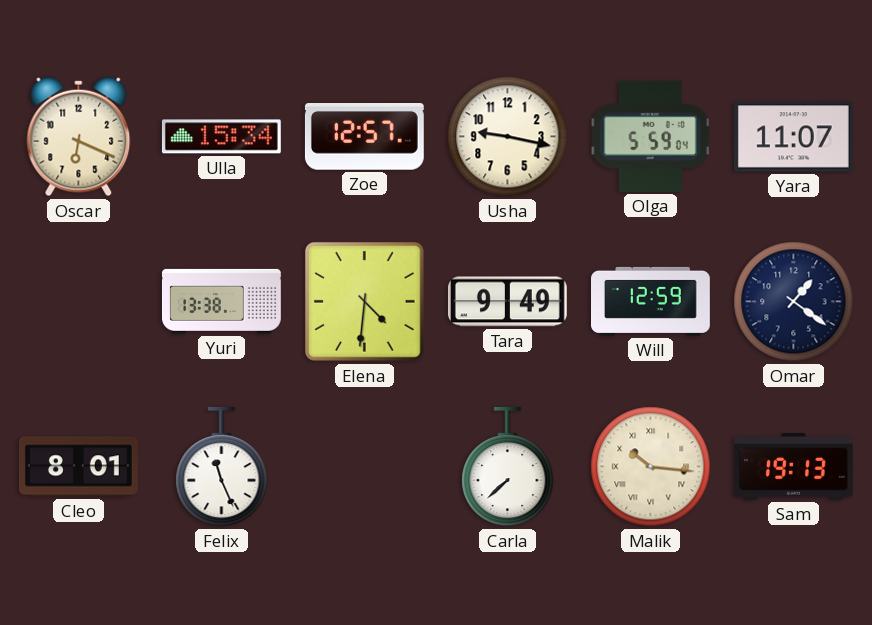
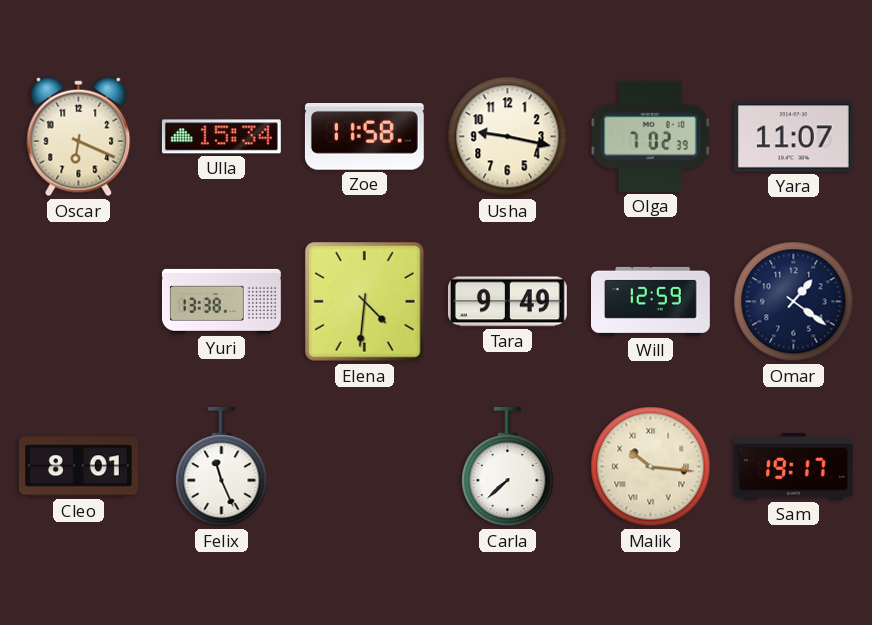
Zoe: 12:57 -> 11:58
Olga: 5:59 -> 7:02
Sam: 19:13 -> 19:17
